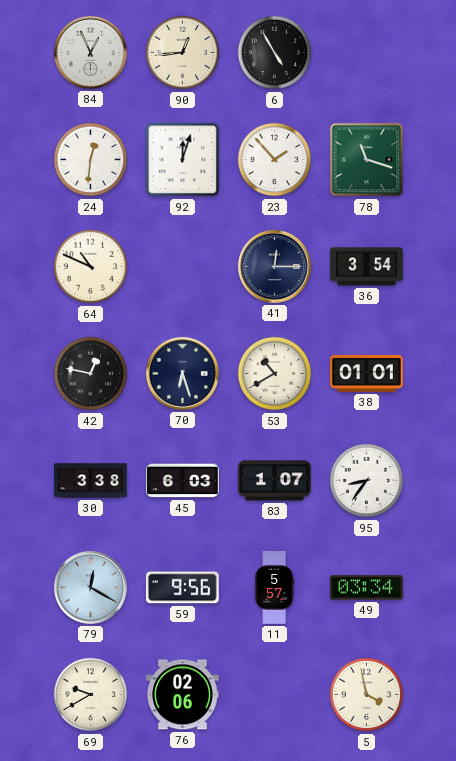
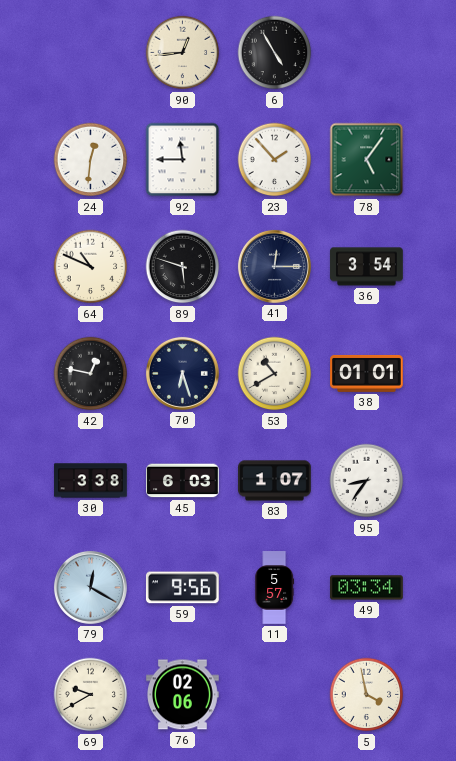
84: 12:56 -> none
92: 12:03 -> 11:45
78: 11:18 -> 5:06
89: none -> 5:48
